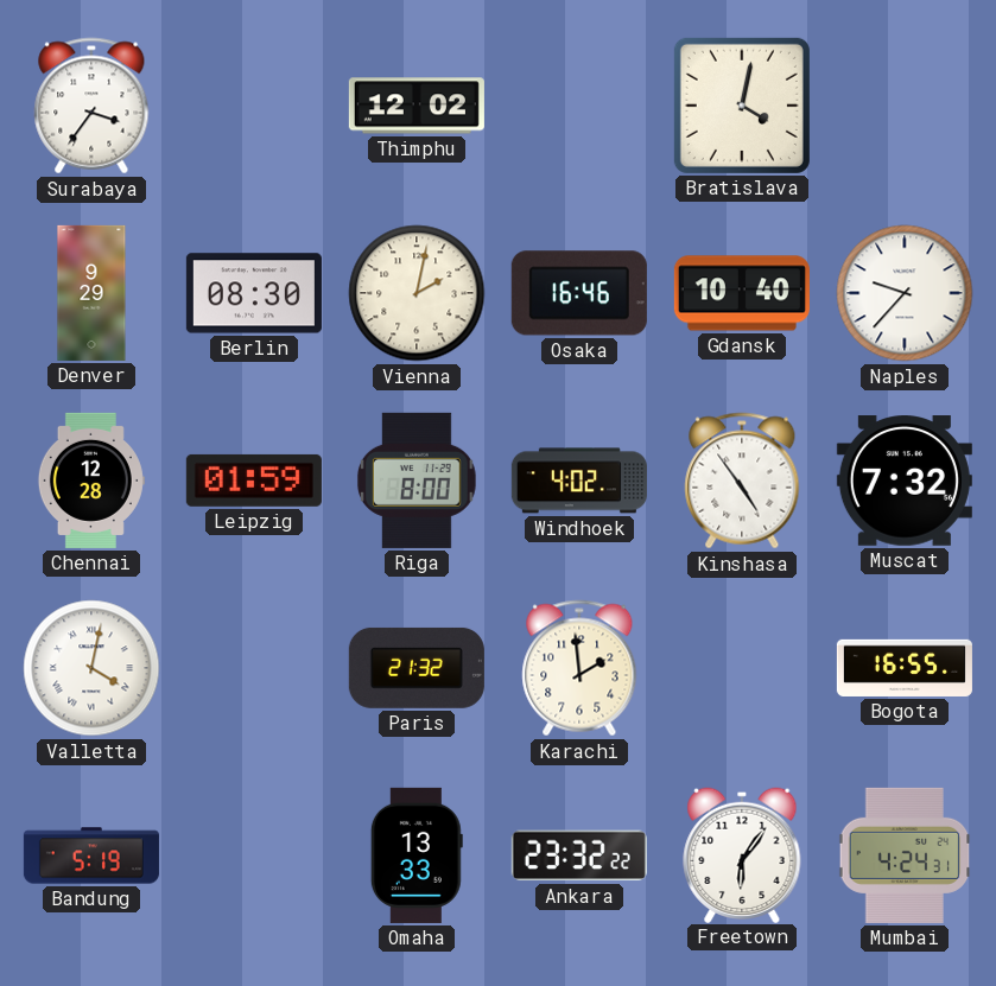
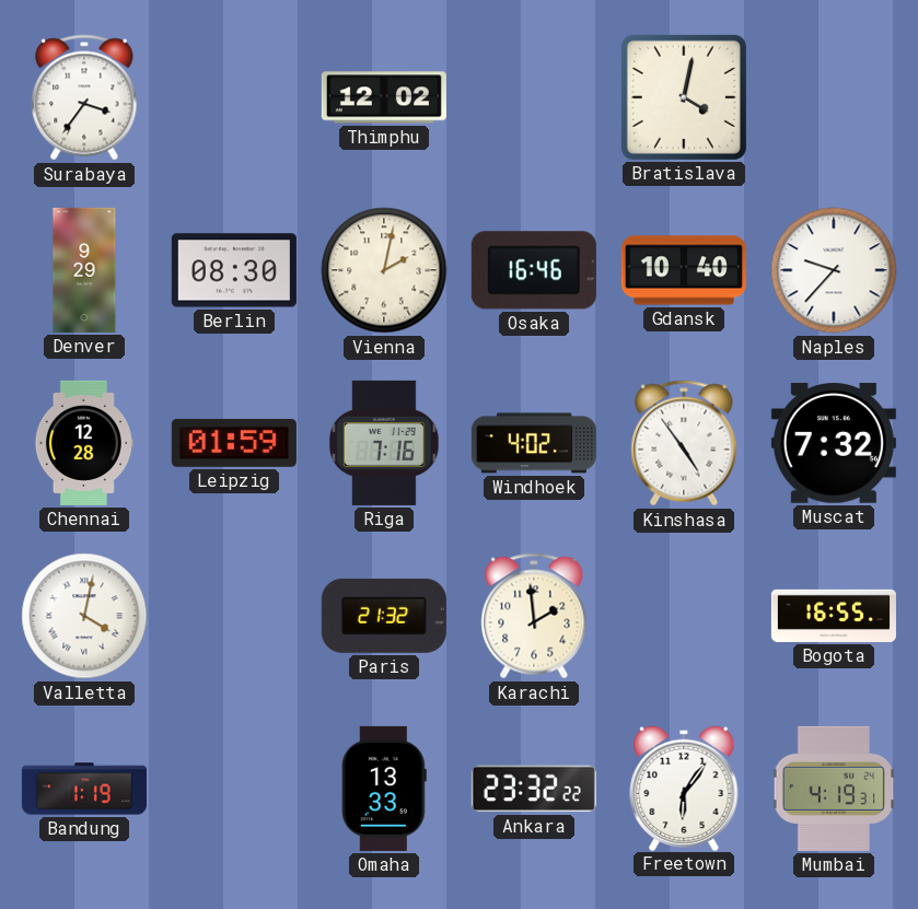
Riga: 8:00 -> 7:16
Bandung: 5:19 -> 1:19
Mumbai: 4:24 -> 4:19
